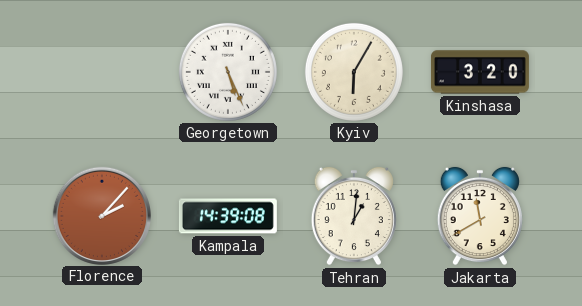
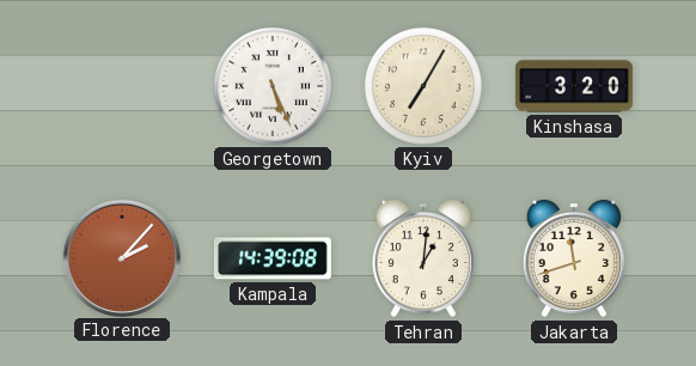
Kyiv: 6:05 -> 7:05
Jakarta: 11:40 -> 11:42
